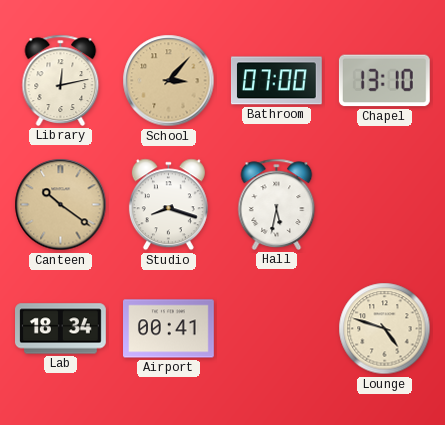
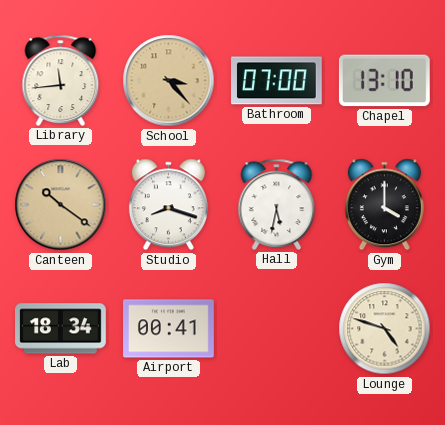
Library: 12:13 -> 11:44
School: 3:07 -> 3:23
Gym: none -> 4:00
